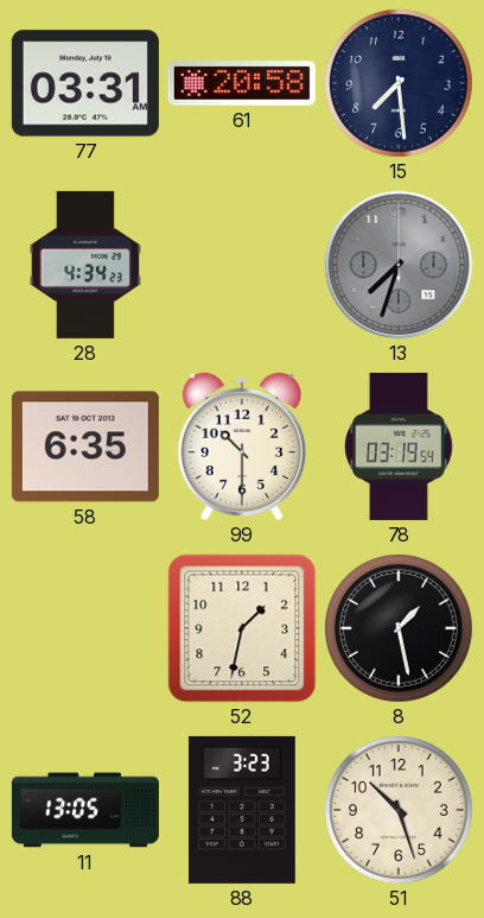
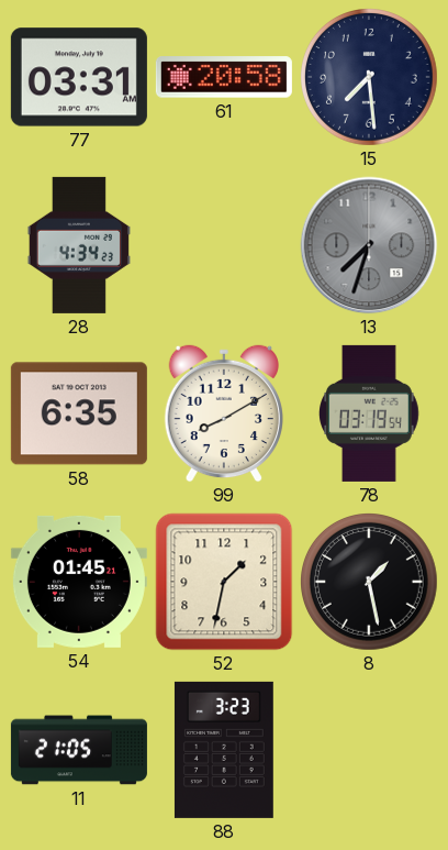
99: 10:30 -> 8:10
54: none -> 01:45
11: 13:05 -> 21:05
51: 10:27 -> none
